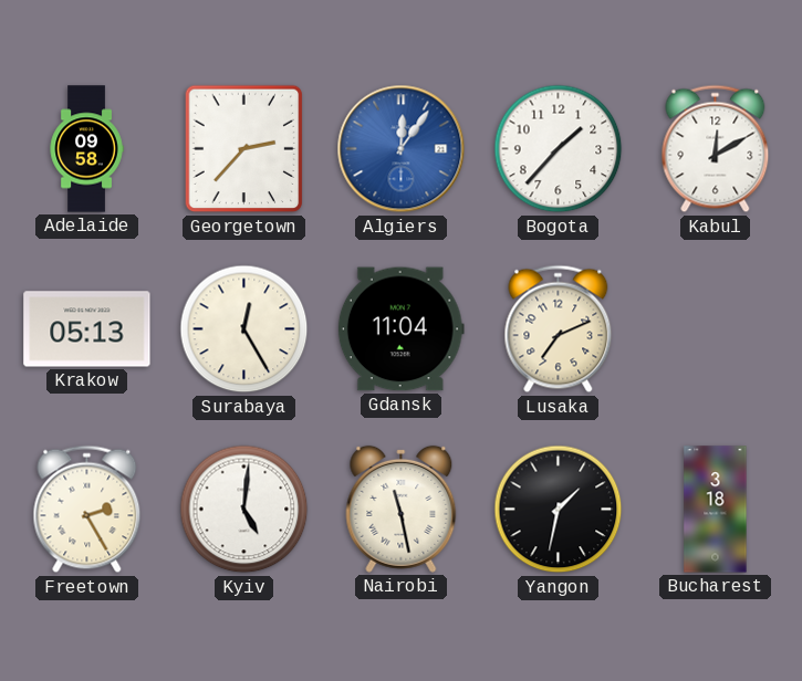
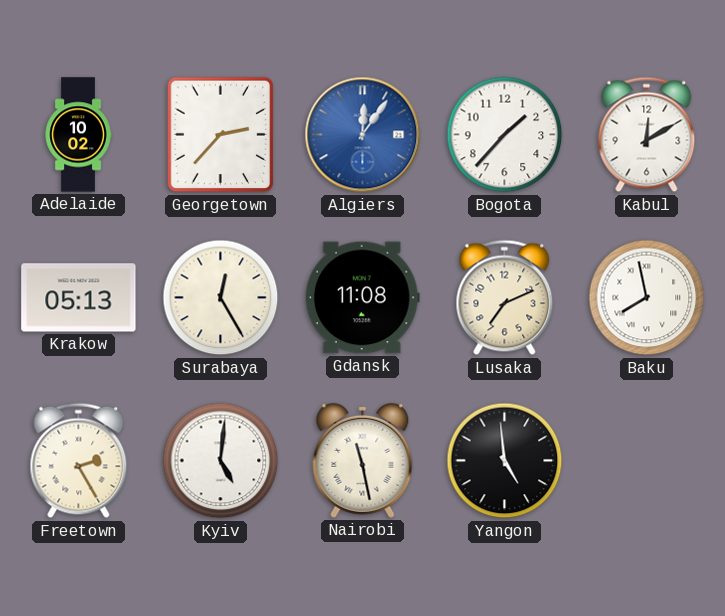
Adelaide: 09:58 -> 10:02
Gdansk: 11:04 -> 11:08
Baku: none -> 7:58
Yangon: 1:32 -> 4:59
Bucharest: 3:18 -> none
